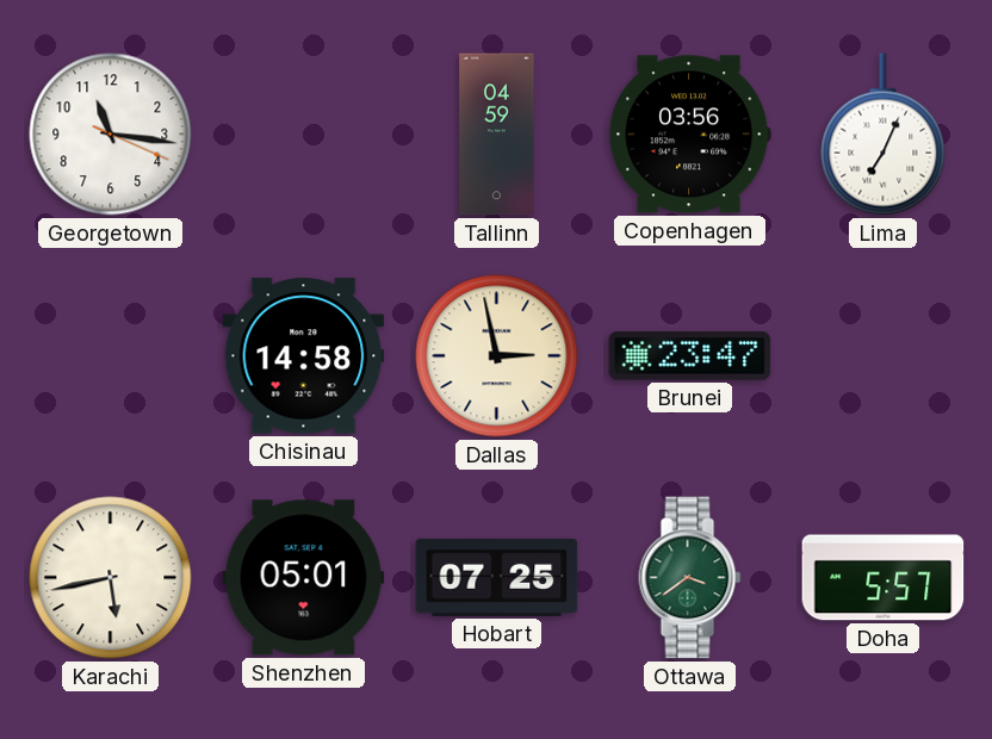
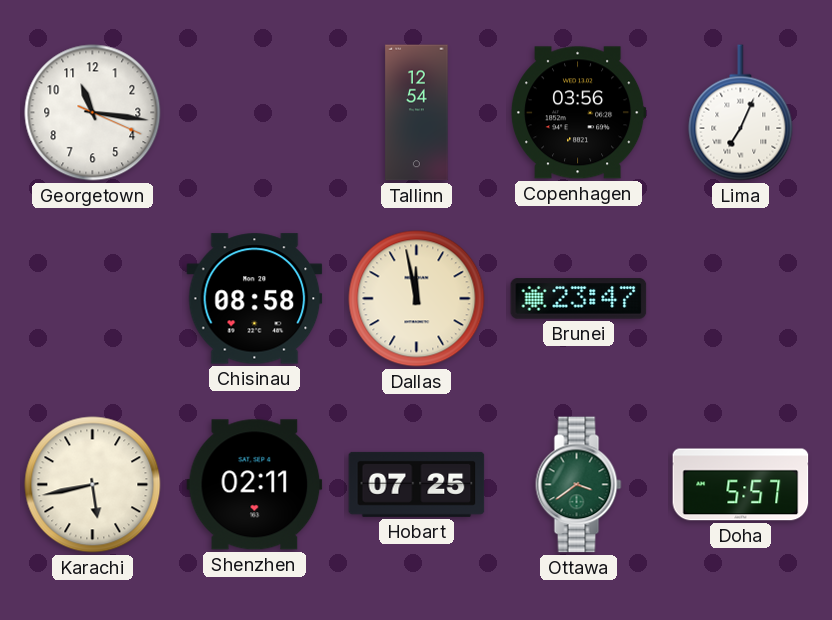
Tallinn: 04:59 -> 12:54
Chisinau: 14:58 -> 08:58
Dallas: 2:58 -> 11:58
Shenzhen: 05:01 -> 02:11
